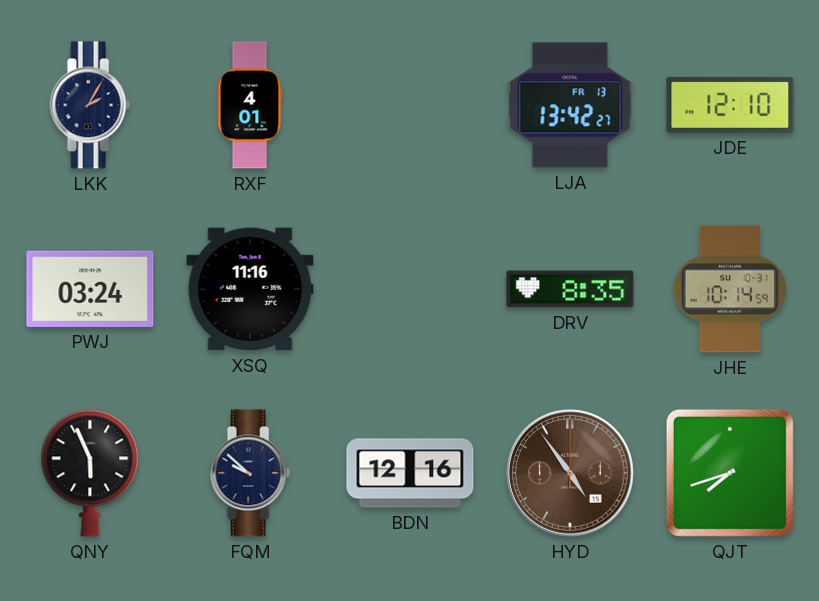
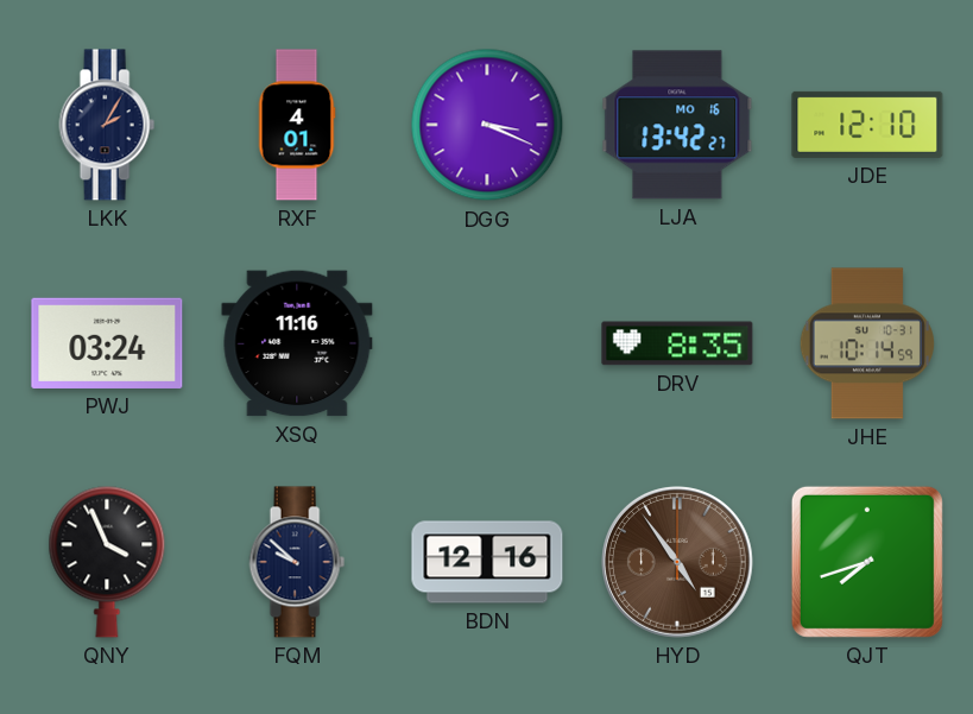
DGG: none -> 3:19
LJA date: FR 13 -> MO 16
QNY: 5:56 -> 3:56
